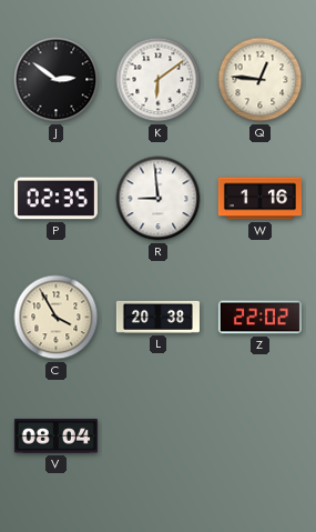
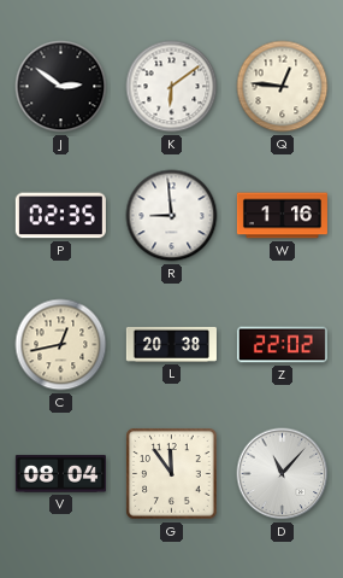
C: 3:55 -> 12:43
G: none -> 11:54
D: none -> 11:07
